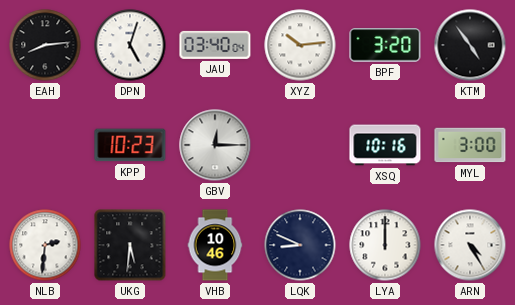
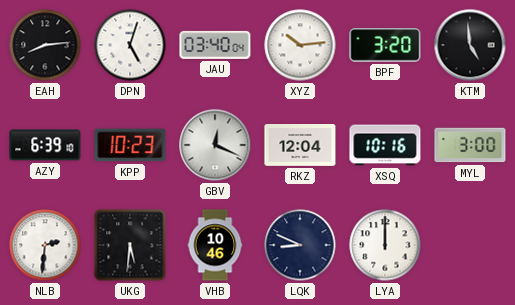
KTM: 4:54 -> 4:59
AZY: none -> 6:39
GBV: 12:15 -> 12:19
RKZ: none -> 12:04
ARN: 4:25 -> none
